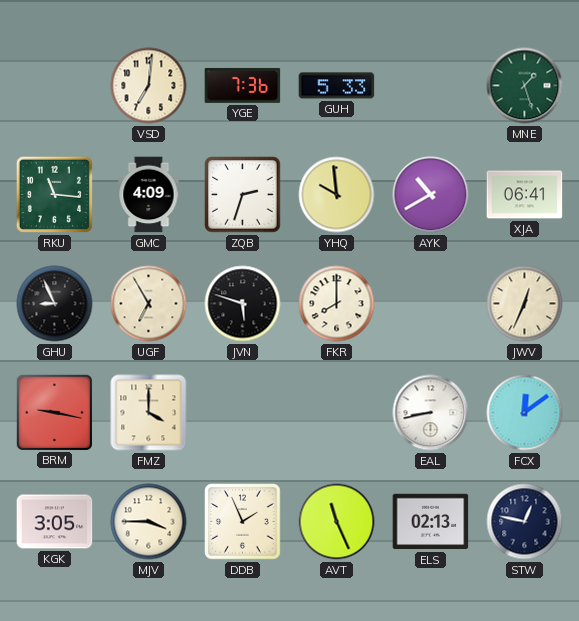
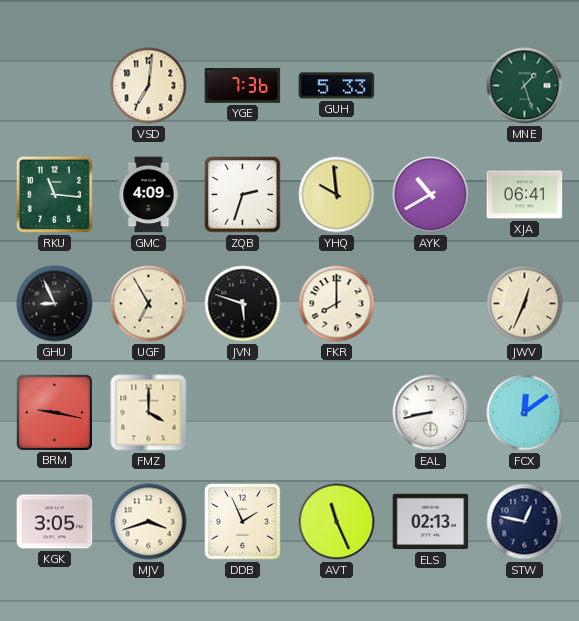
MJV: 3:45 -> 3:42
